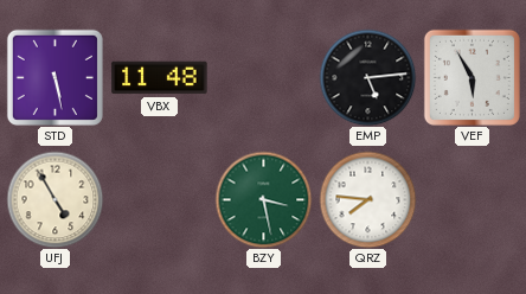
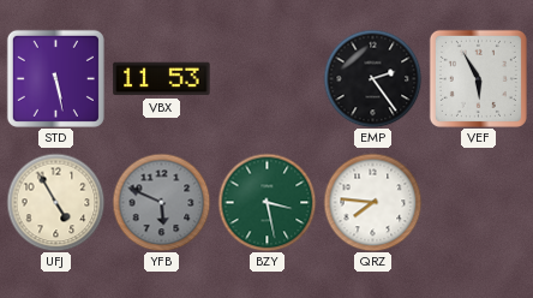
VBX: 11:48 -> 11:53
EMP: 5:14 -> 2:24
YFB: none -> 5:49
